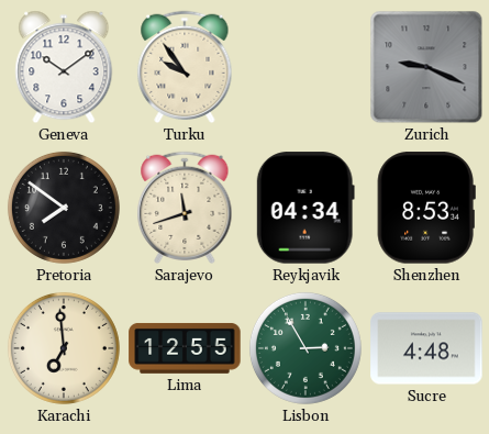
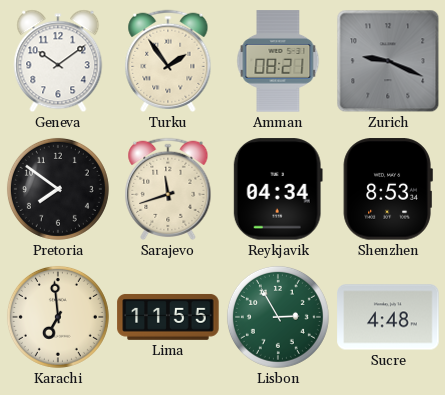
Turku: 9:54 -> 1:54
Amman: none -> 08:21
Lima: 12:55 -> 11:55
